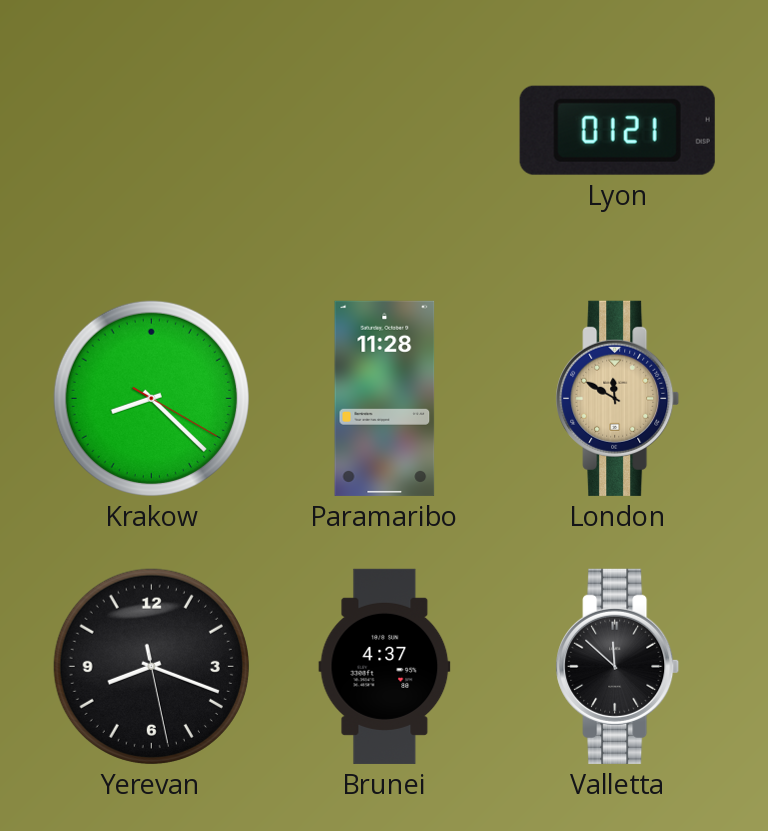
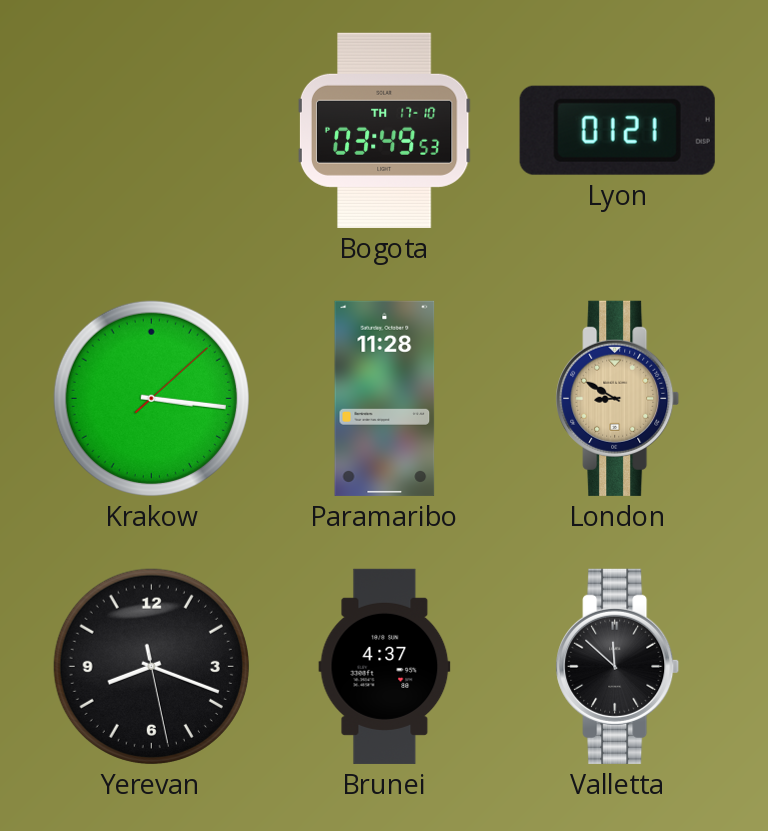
Bogota: none -> 03:49
Krakow: 8:22 -> 3:16
London: 11:50 -> 8:50
